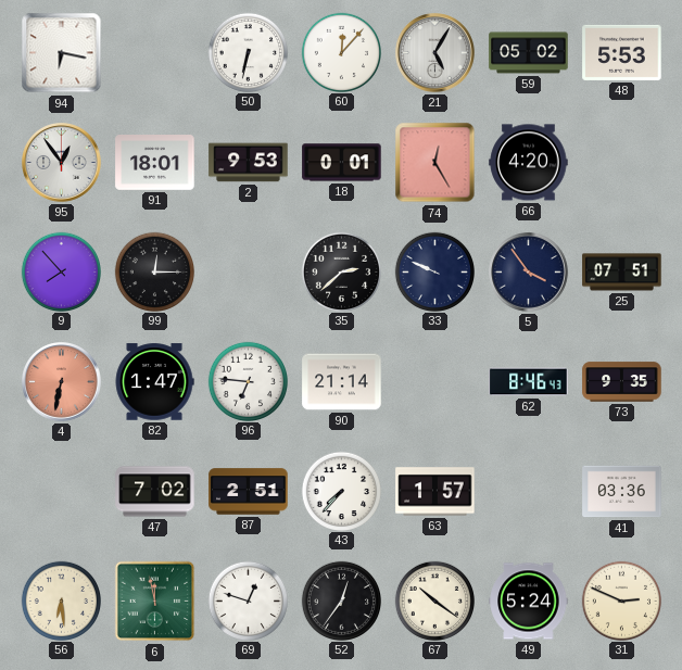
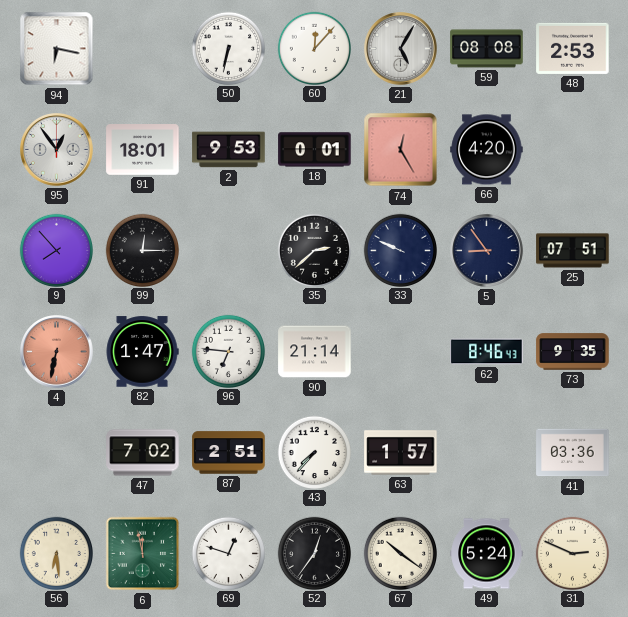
59: 05:02 -> 08:08
48: 5:53 -> 2:53
5: 3:54 -> 8:54
